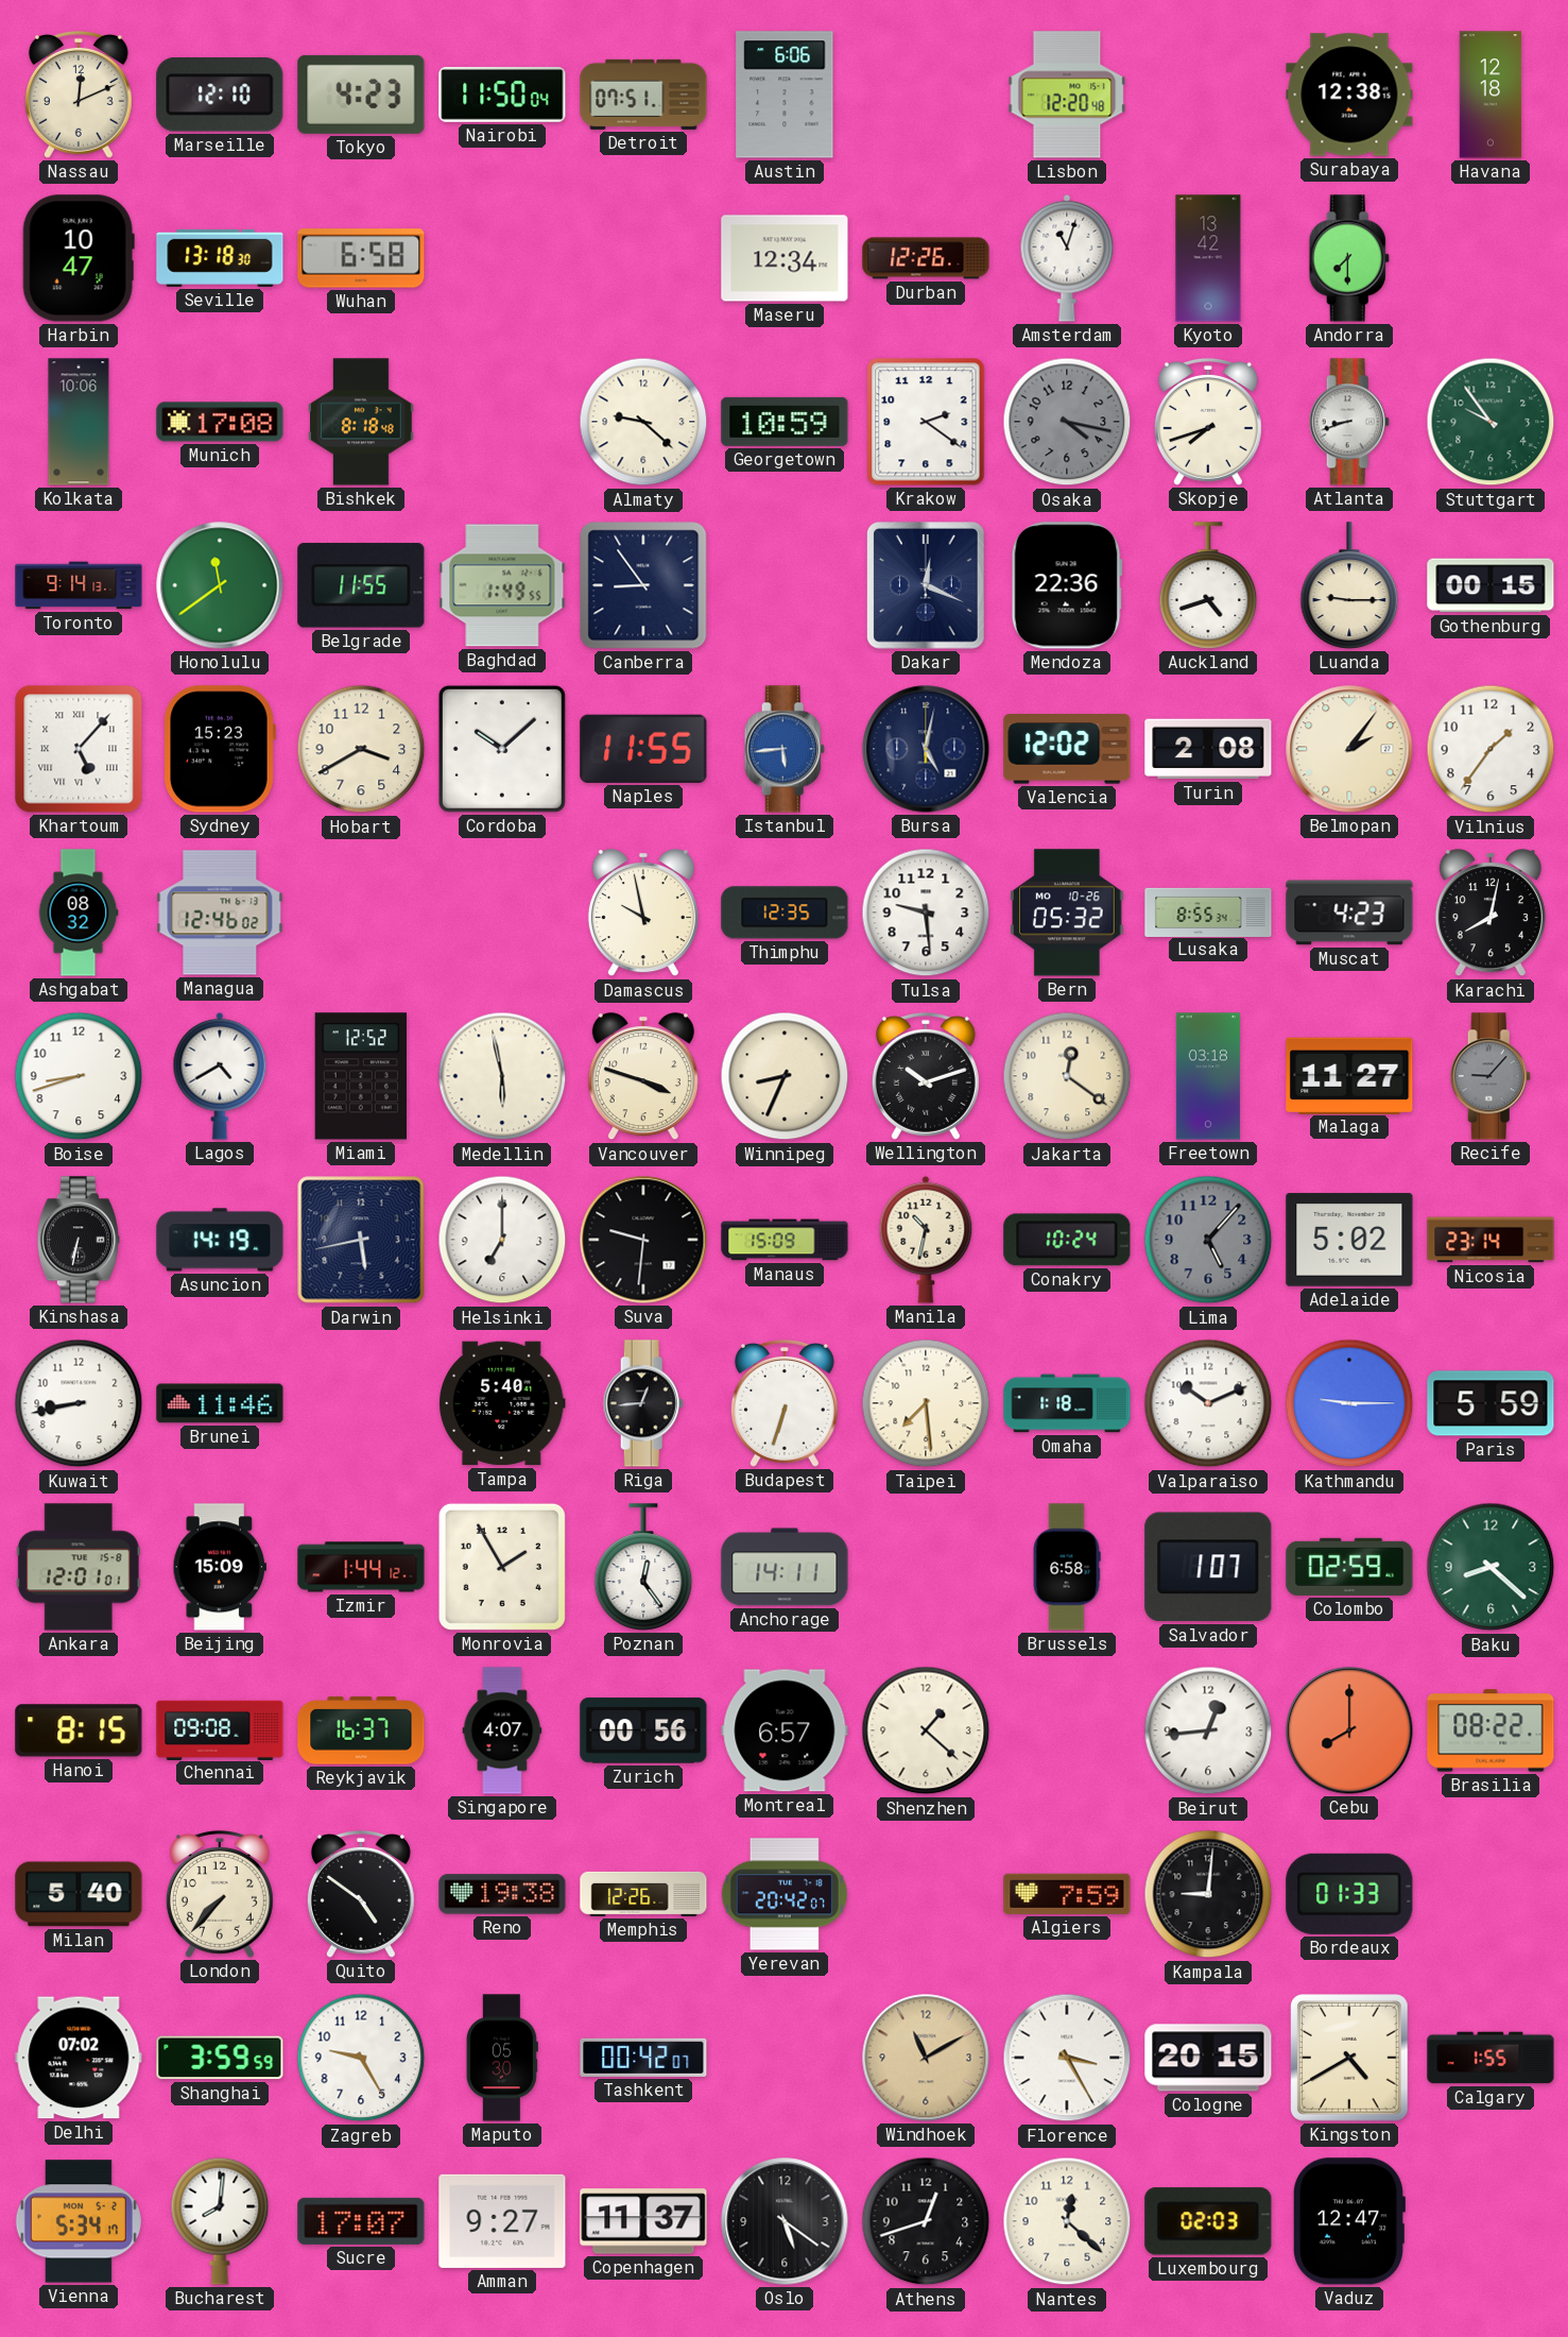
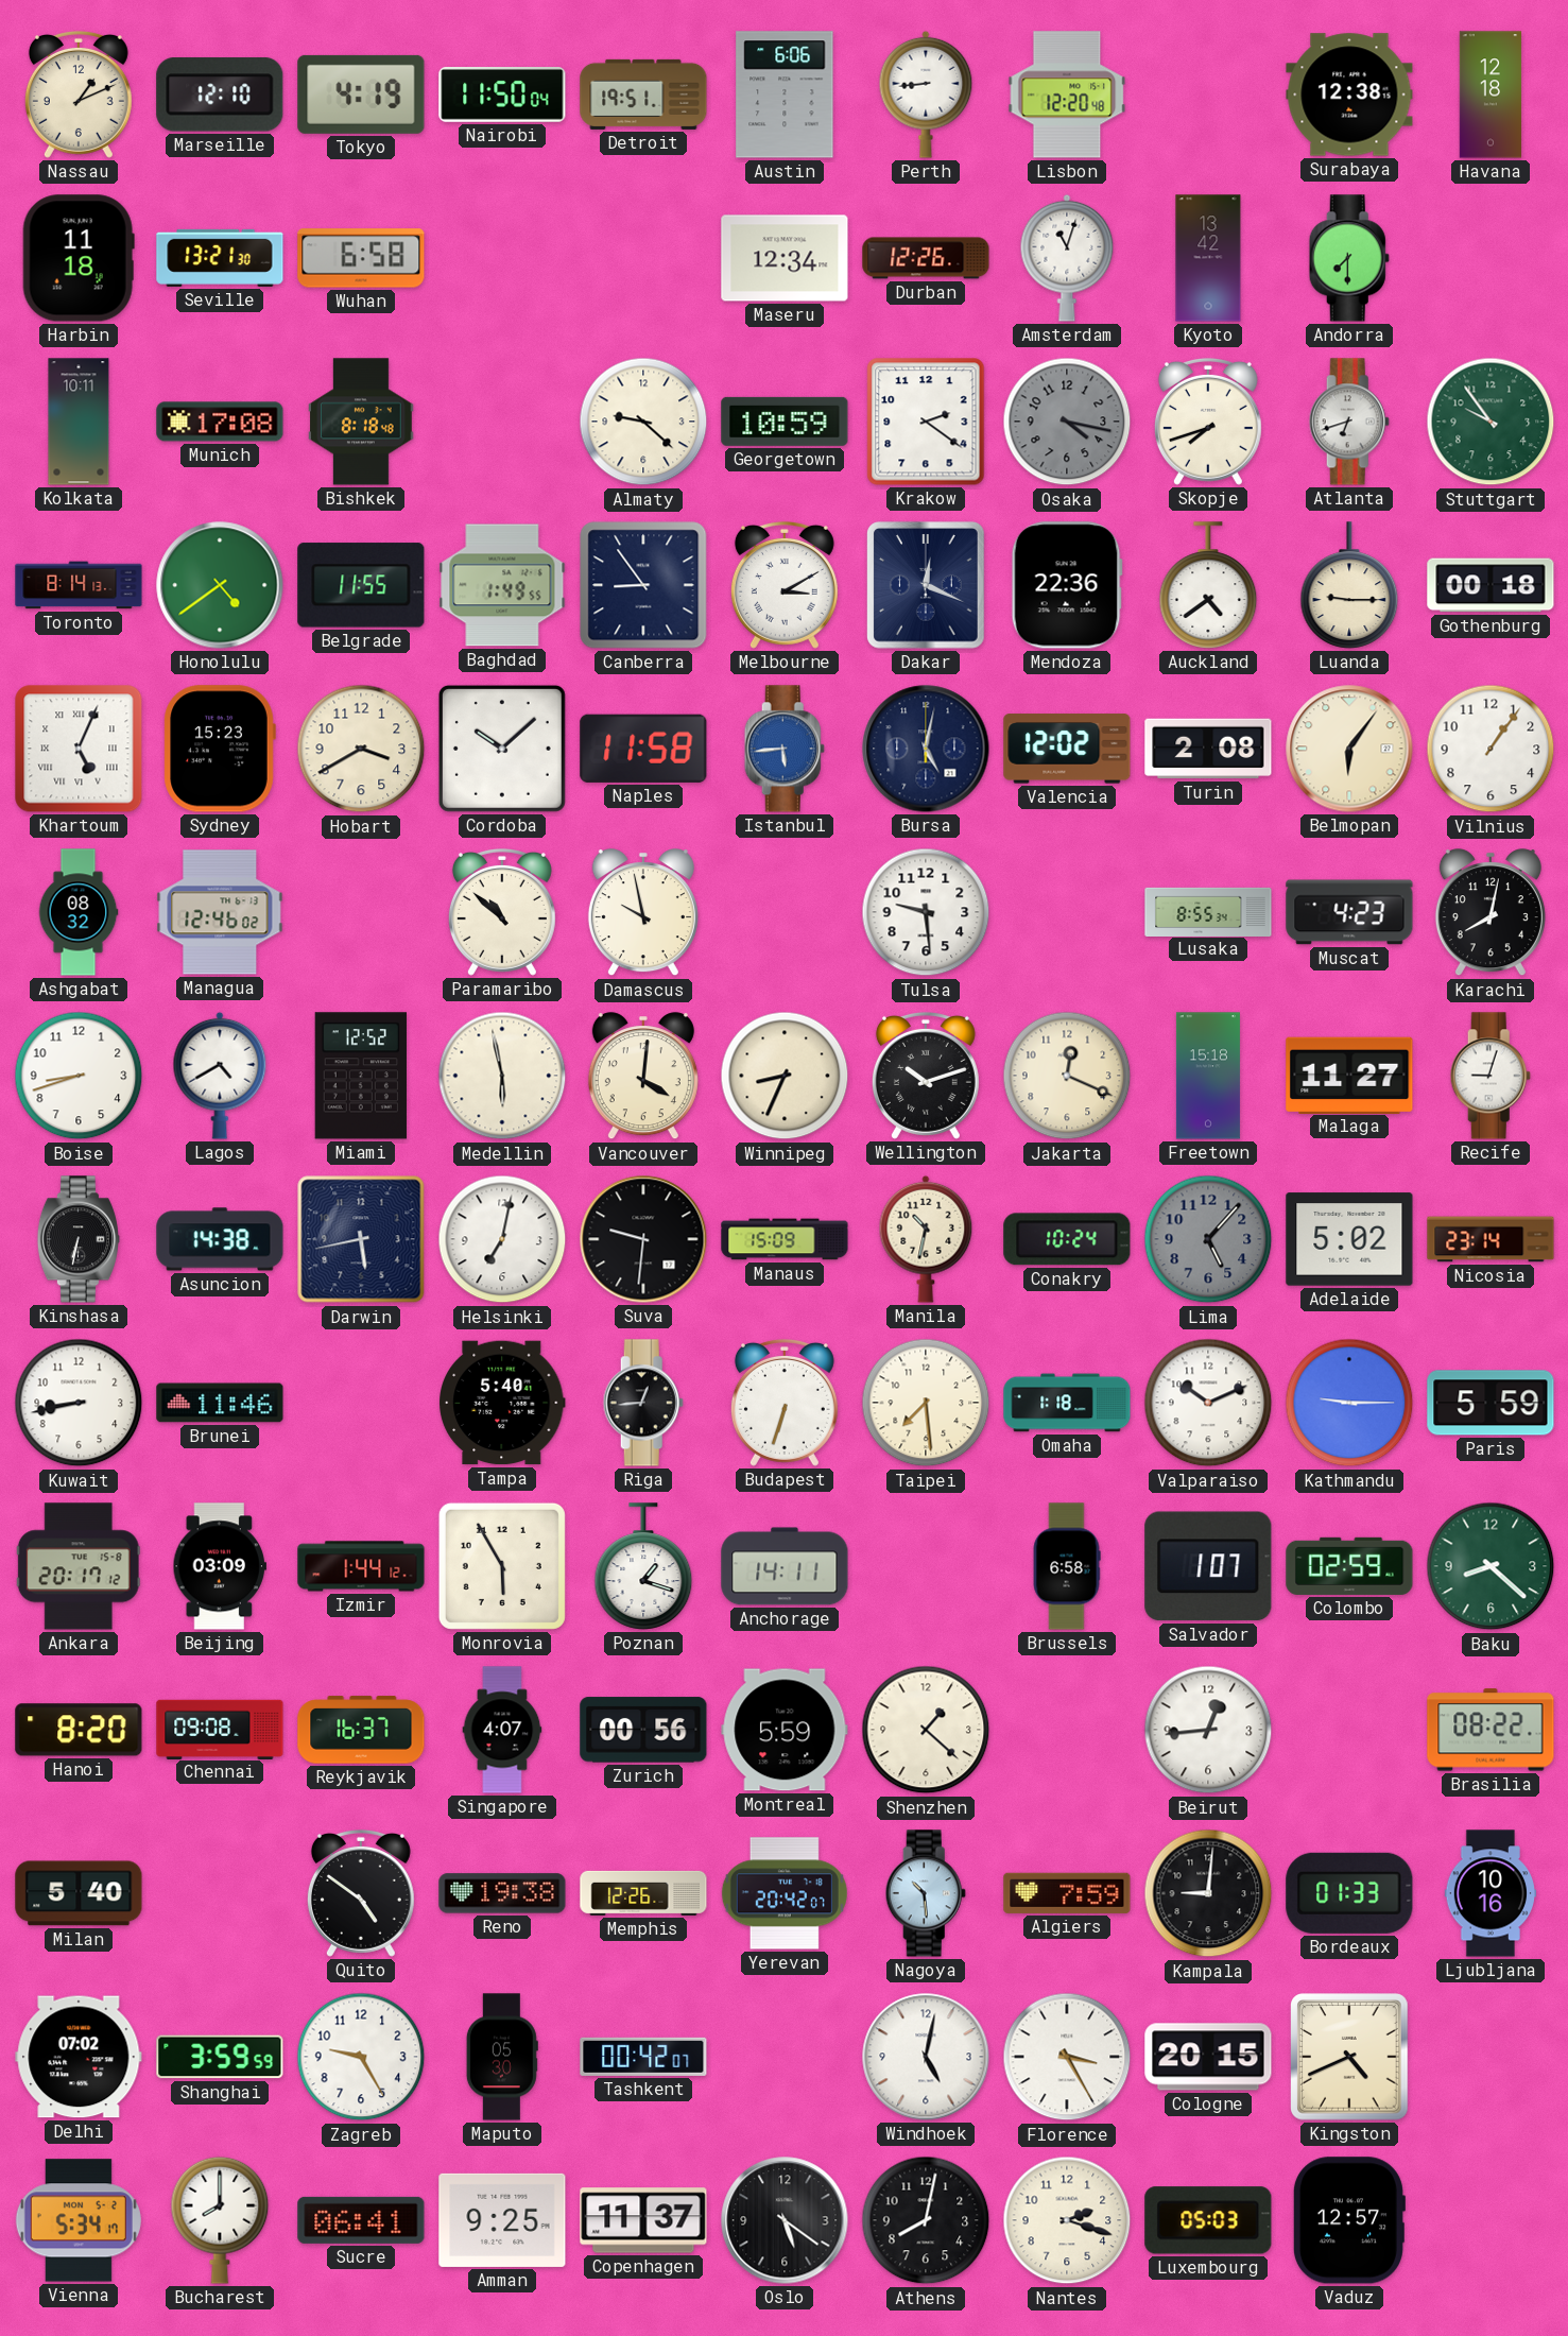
Nassau: 12:11 -> 1:11
Tokyo: 4:23 -> 4:19
Detroit: 07:51 -> 19:51
Perth: none -> 8:44
Harbin: 10:47 -> 11:18
Seville: 13:18 -> 13:21
Kolkata: 10:06 -> 10:11
Atlanta: 8:42 -> 6:42
Toronto: 9:14 -> 8:14
Honolulu: 11:39 -> 4:39
Melbourne: none -> 3:10
Auckland: 4:42 -> 4:39
Gothenburg: 00:15 -> 00:18
Khartoum: 5:07 -> 5:04
Naples: 11:55 -> 11:58
Belmopan: 2:06 -> 6:06
Vilnius: 1:36 -> 1:06
Paramaribo: none -> 10:52
Thimphu: 12:35 -> none
Bern: 05:32 -> none
Vancouver: 3:48 -> 4:01
Jakarta: 12:21 -> 12:19
Freetown: 03:18 -> 15:18
Recife: 9:07 -> 9:03
Recife dial: grey -> white
Asuncion: 14:19 -> 14:38
Helsinki: 7:00 -> 7:02
Ankara: 12:01 -> 20:17
Beijing: 15:09 -> 03:09
Monrovia: 1:55 -> 5:55
Poznan: 12:24 -> 1:18
Hanoi: 8:15 -> 8:20
Montreal: 6:57 -> 5:59
Cebu: 8:00 -> none
London: 7:37 -> none
Nagoya: none -> 10:29
Ljubljana: none -> 10:16
Windhoek: 11:10 -> 5:02
Windhoek dial: champagne -> white
Kingston: 4:40 -> 4:41
Calgary: 1:55 -> none
Bucharest: 8:01 -> 8:00
Sucre: 17:07 -> 06:41
Amman: 9:27 -> 9:25
Athens: 12:42 -> 8:02
Nantes: 12:22 -> 2:18
Luxembourg: 02:03 -> 05:03
Vaduz: 12:47 -> 12:57
